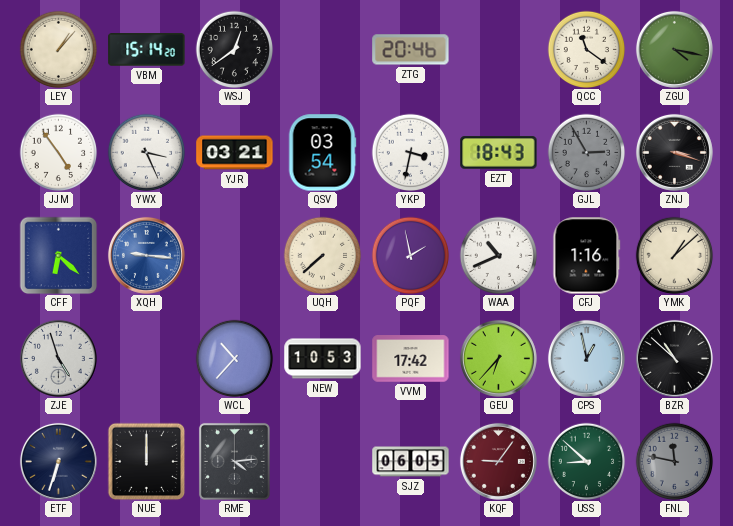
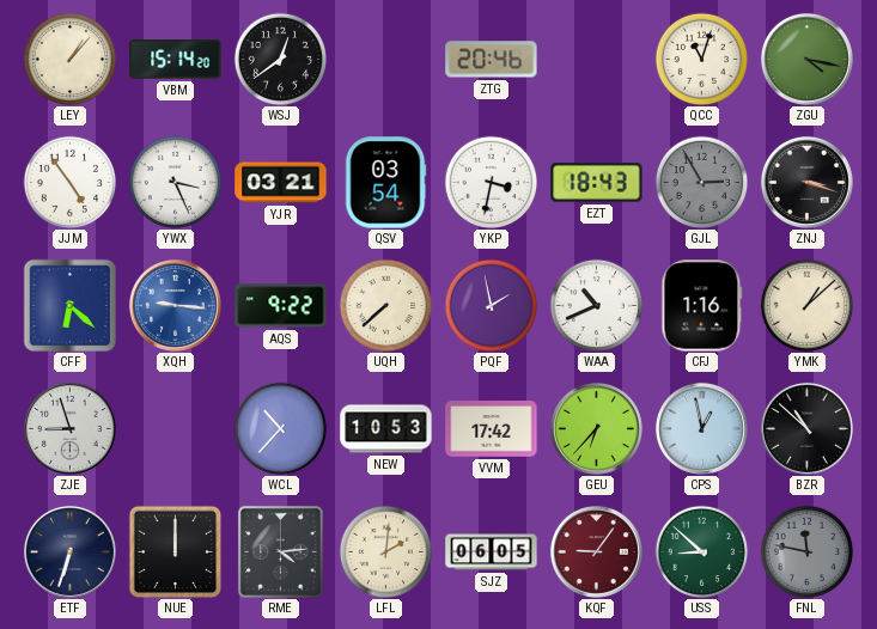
QCC: 11:21 -> 11:03
AQS: none -> 9:22
ZJE: 4:57 -> 8:57
LFL: none -> 2:01
